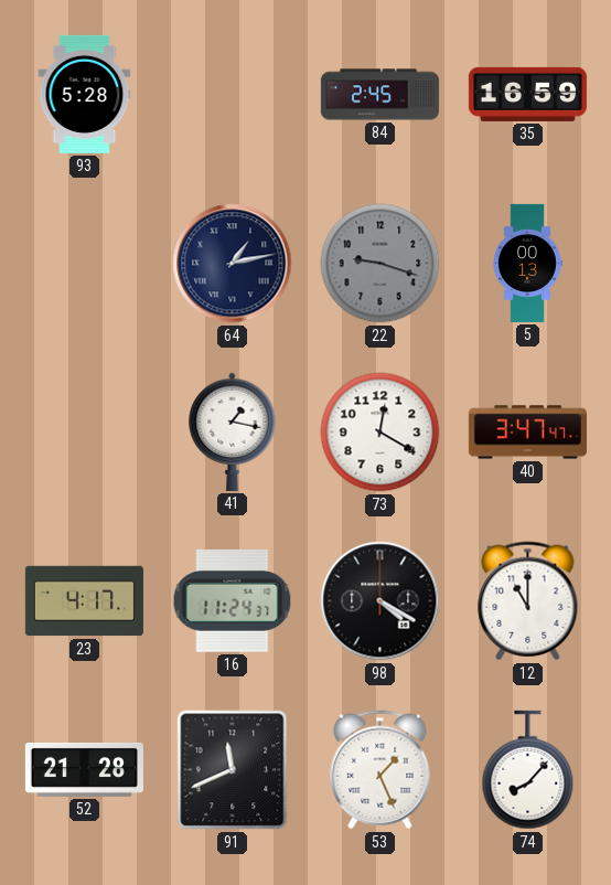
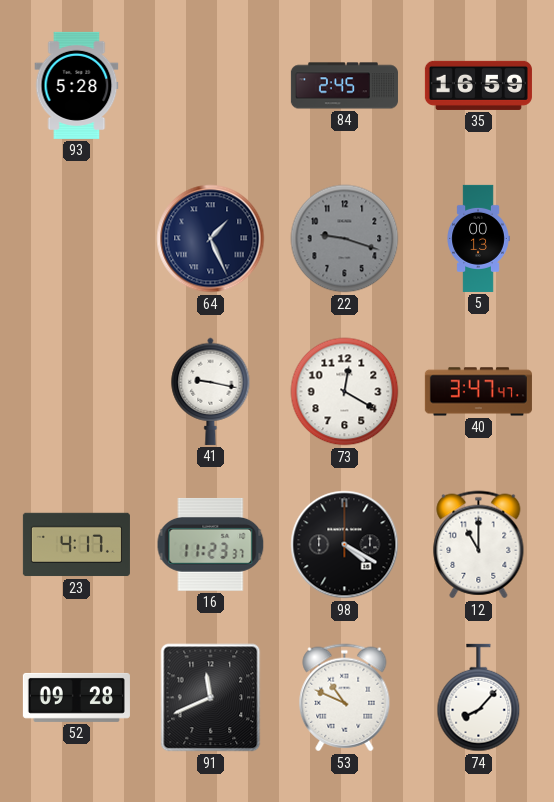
64: 1:13 -> 1:26
41: 1:17 -> 9:17
16: 11:24 -> 11:23
52: 21:28 -> 09:28
53: 1:26 -> 10:49
